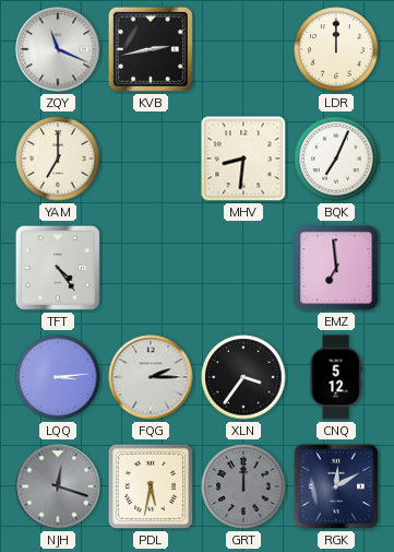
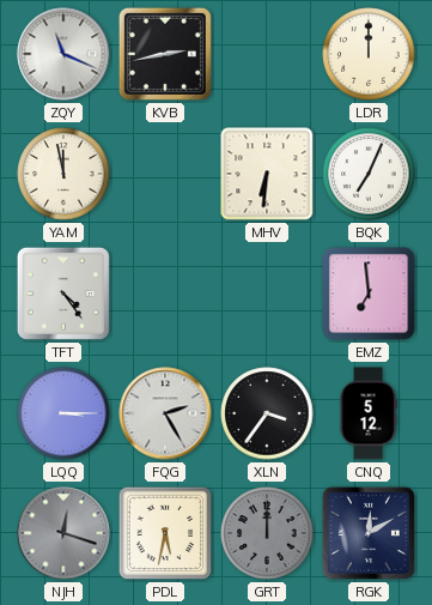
YAM: 7:00 -> 11:58
MHV: 8:31 -> 6:31
LQQ: 3:14 -> 3:15
FQG: 2:15 -> 2:25
